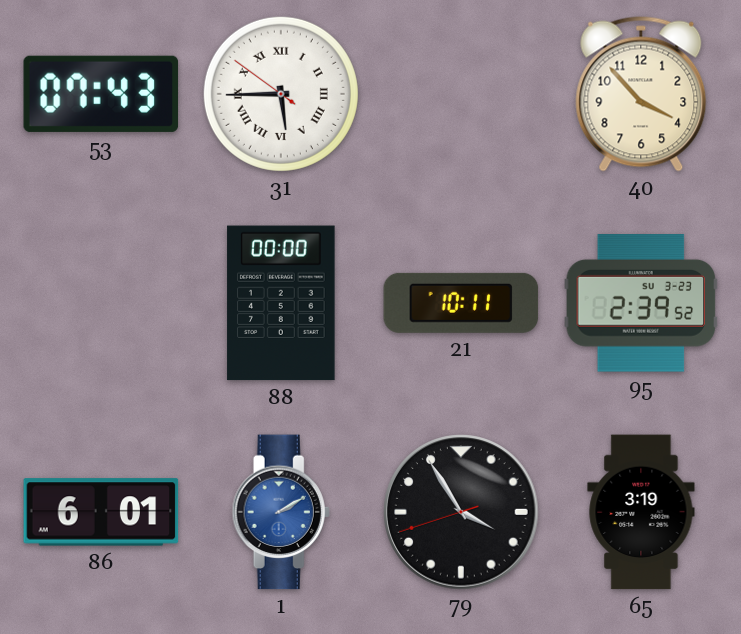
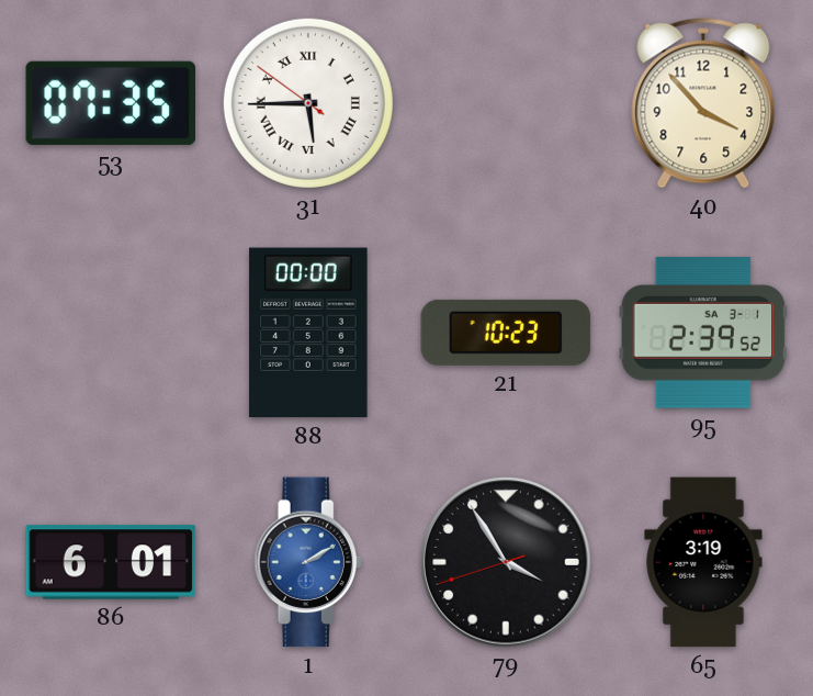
53: 07:43 -> 07:35
21: 10:11 -> 10:23
95 date: SU 3-23 -> SA 3-1
